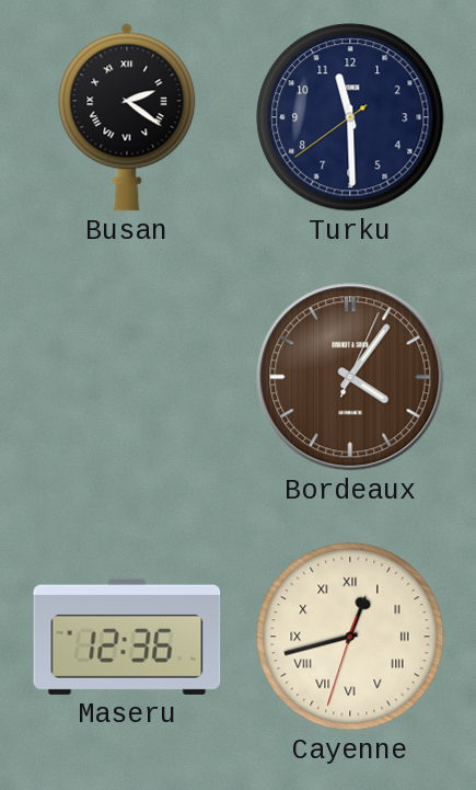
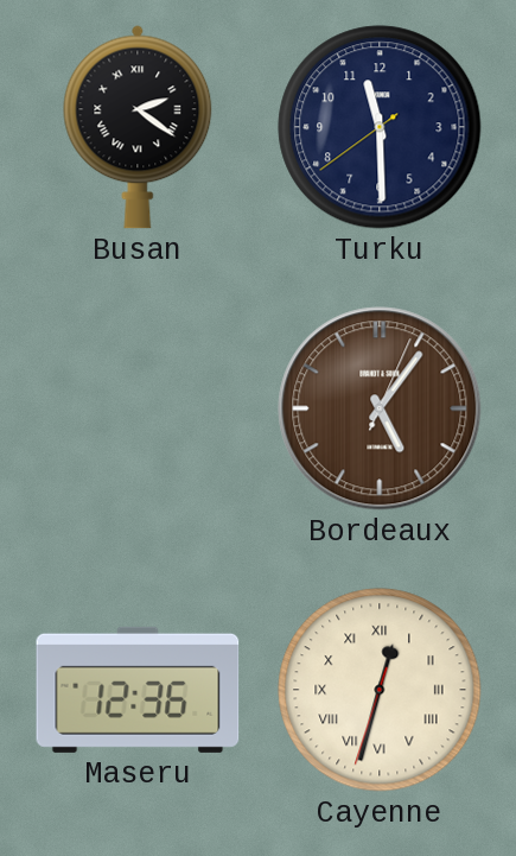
Bordeaux: 4:06 -> 5:06
Cayenne: 12:42 -> 12:32
